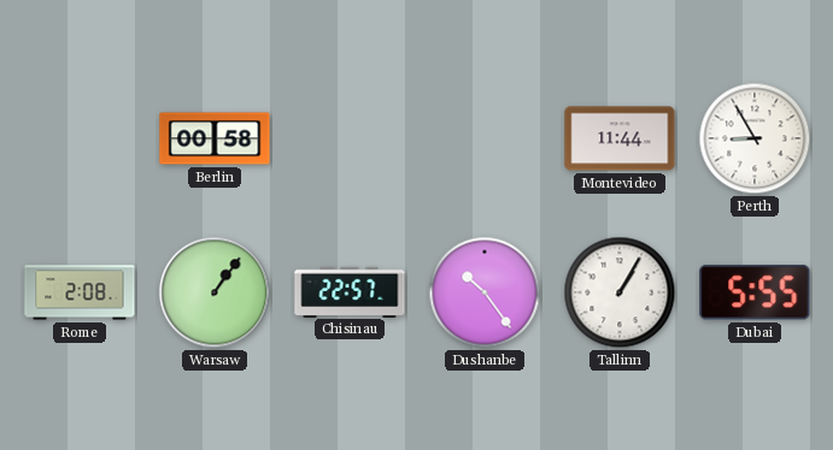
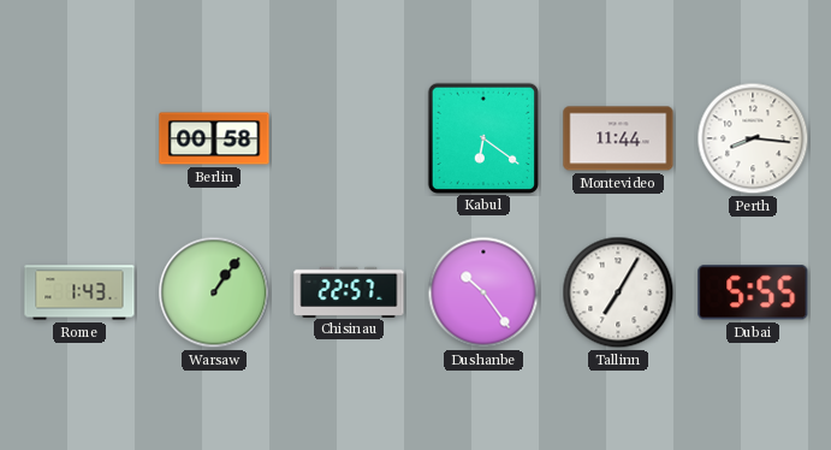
Kabul: none -> 6:21
Perth: 8:55 -> 8:16
Rome: 2:08 -> 1:43
Tallinn: 1:05 -> 7:05
